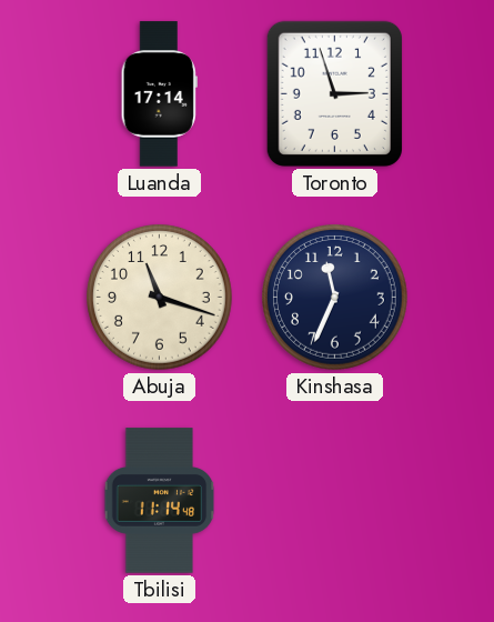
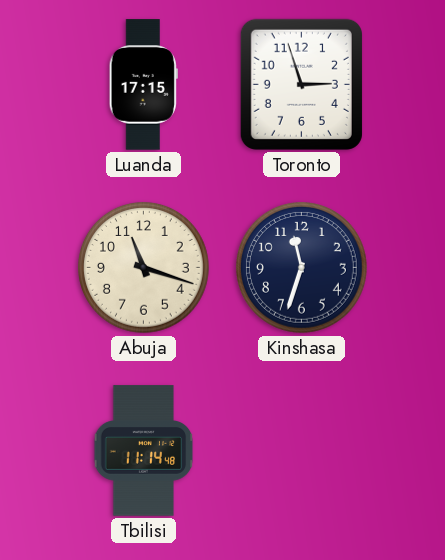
Luanda: 17:14 -> 17:15
Kinshasa: 11:34 -> 11:33
